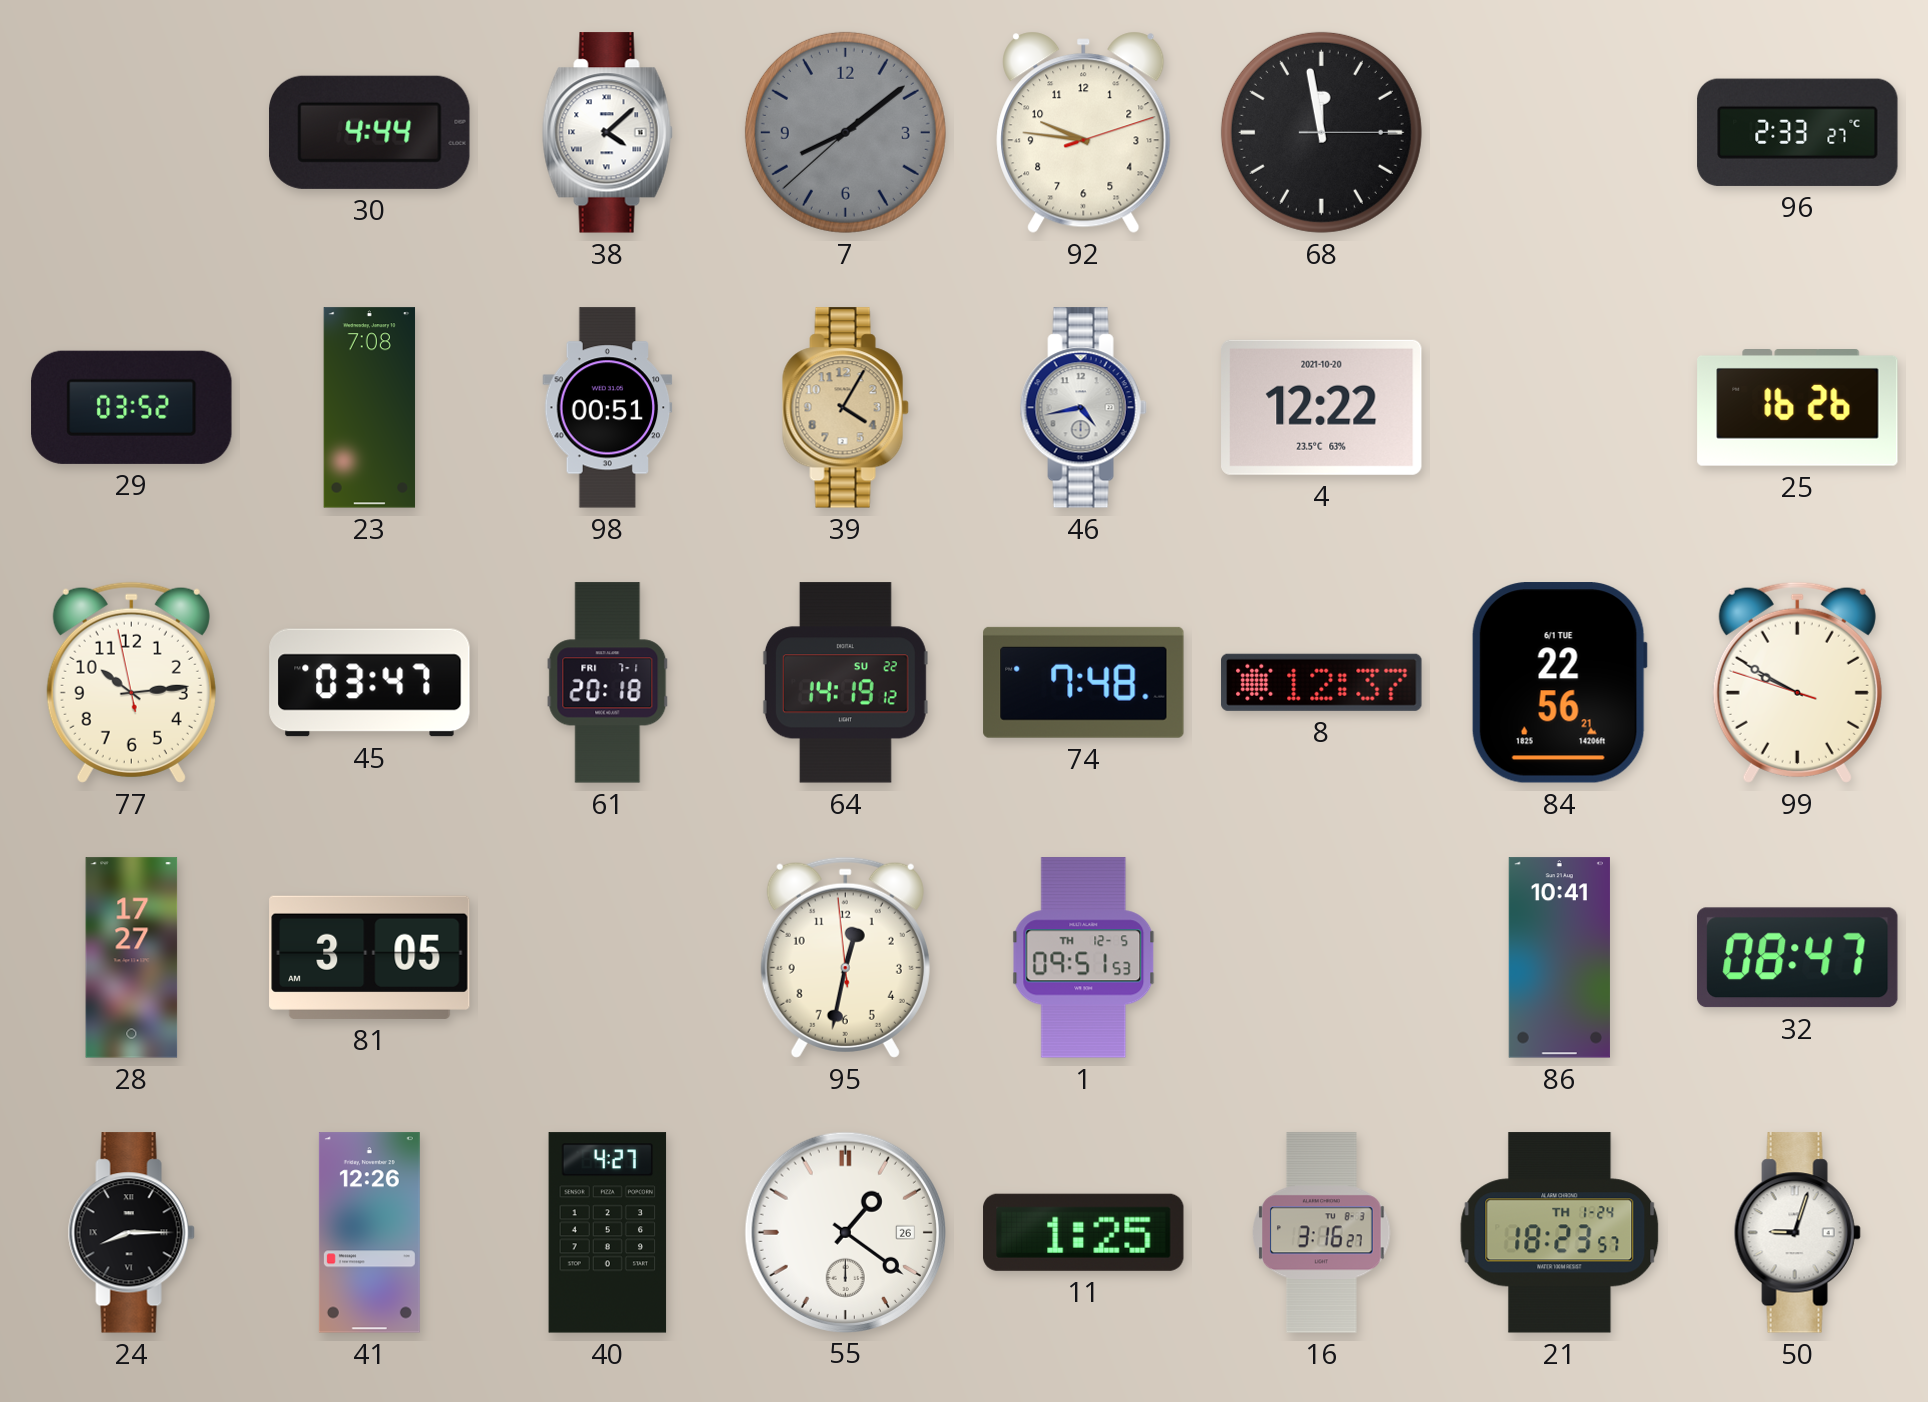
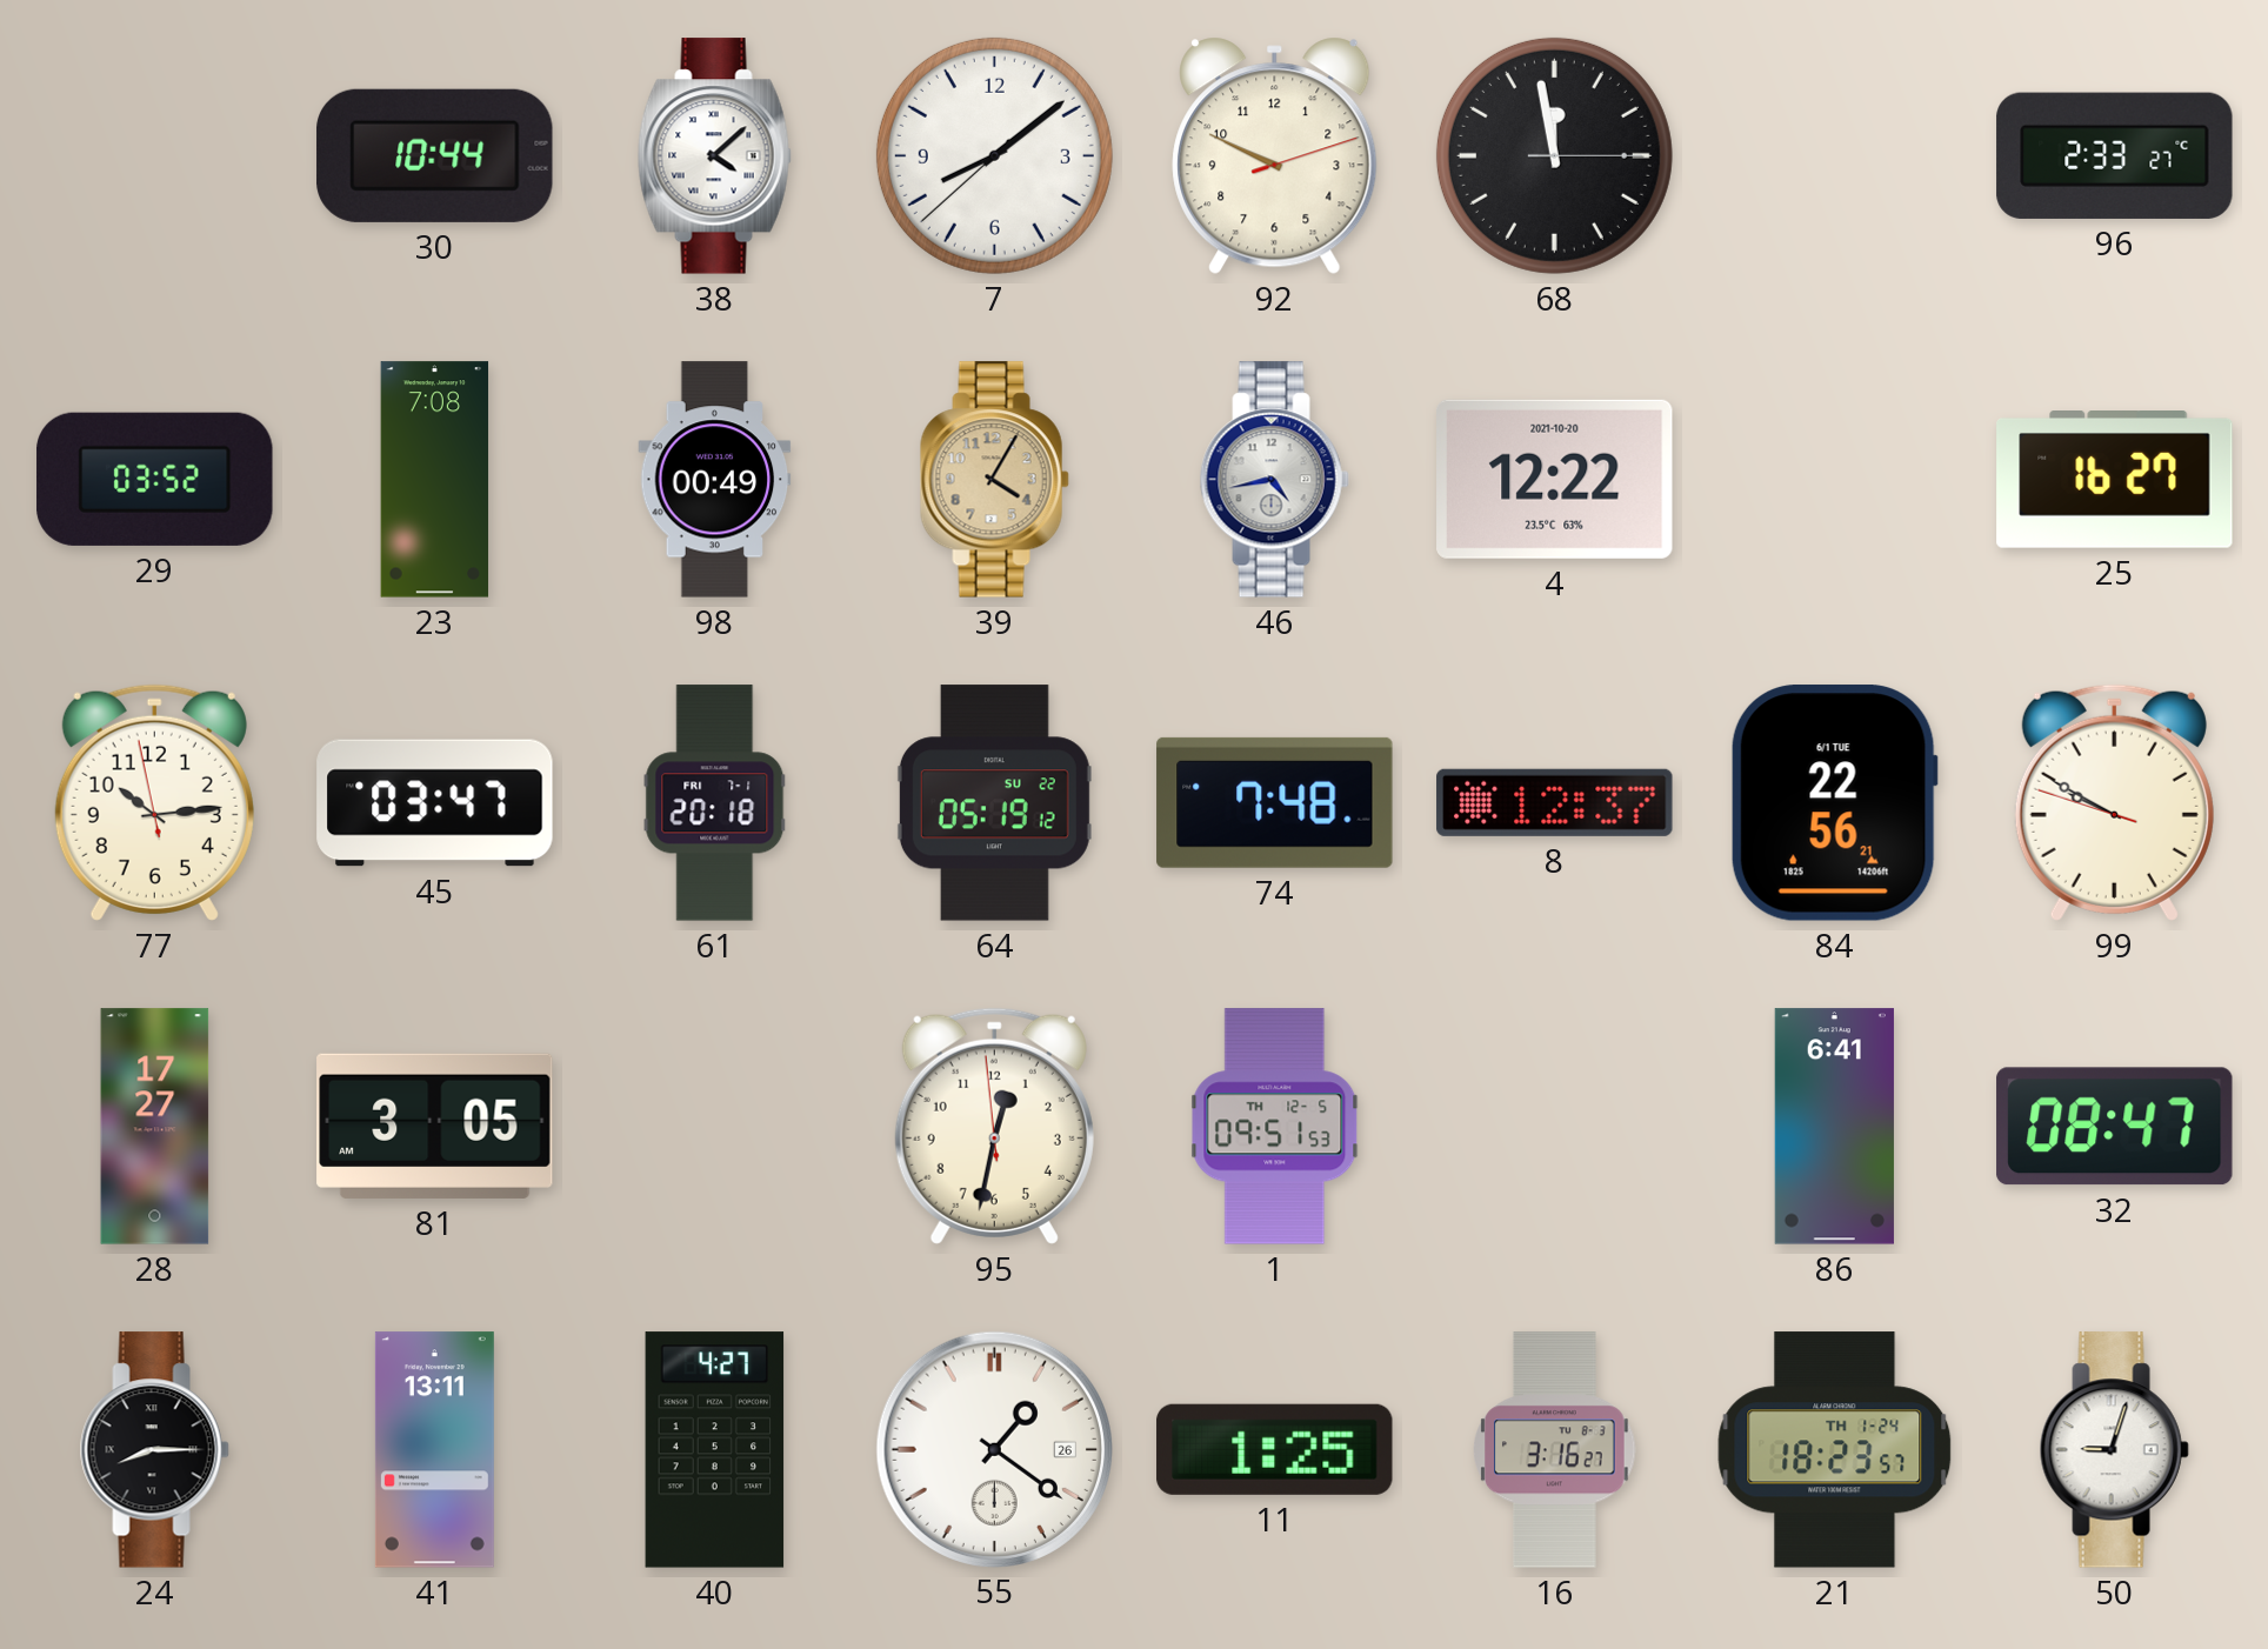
30: 4:44 -> 10:44
7 dial: grey -> white
92: 9:46 -> 9:49
98: 00:51 -> 00:49
25: 16:26 -> 16:27
64: 14:19 -> 05:19
86: 10:41 -> 6:41
41: 12:26 -> 13:11
